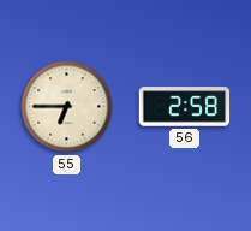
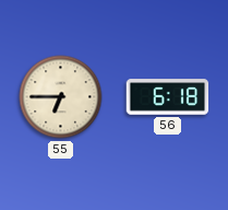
56: 2:58 -> 6:18
